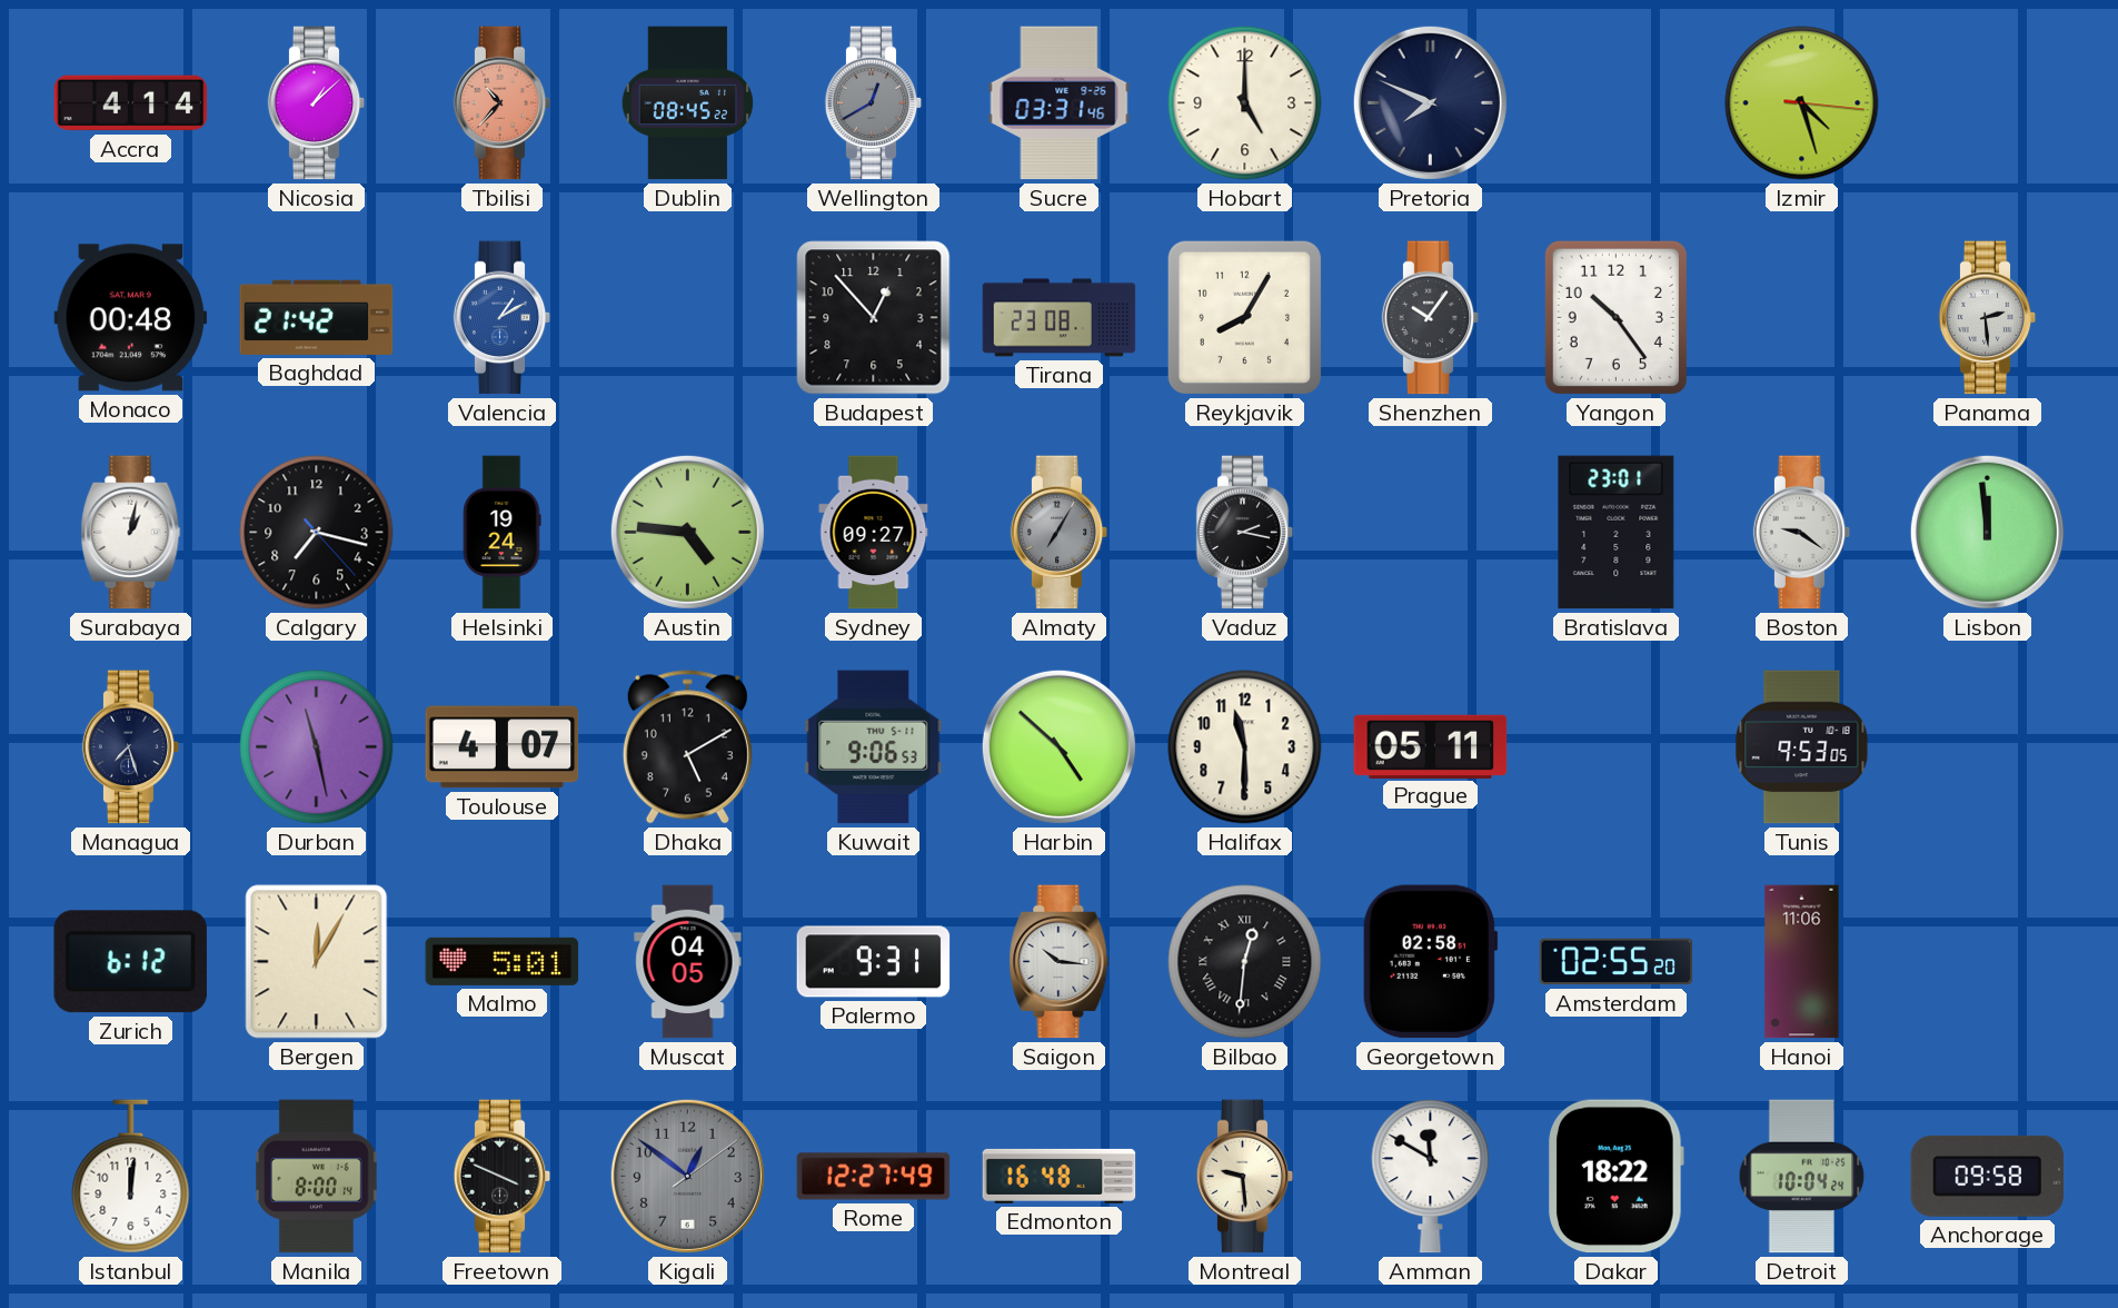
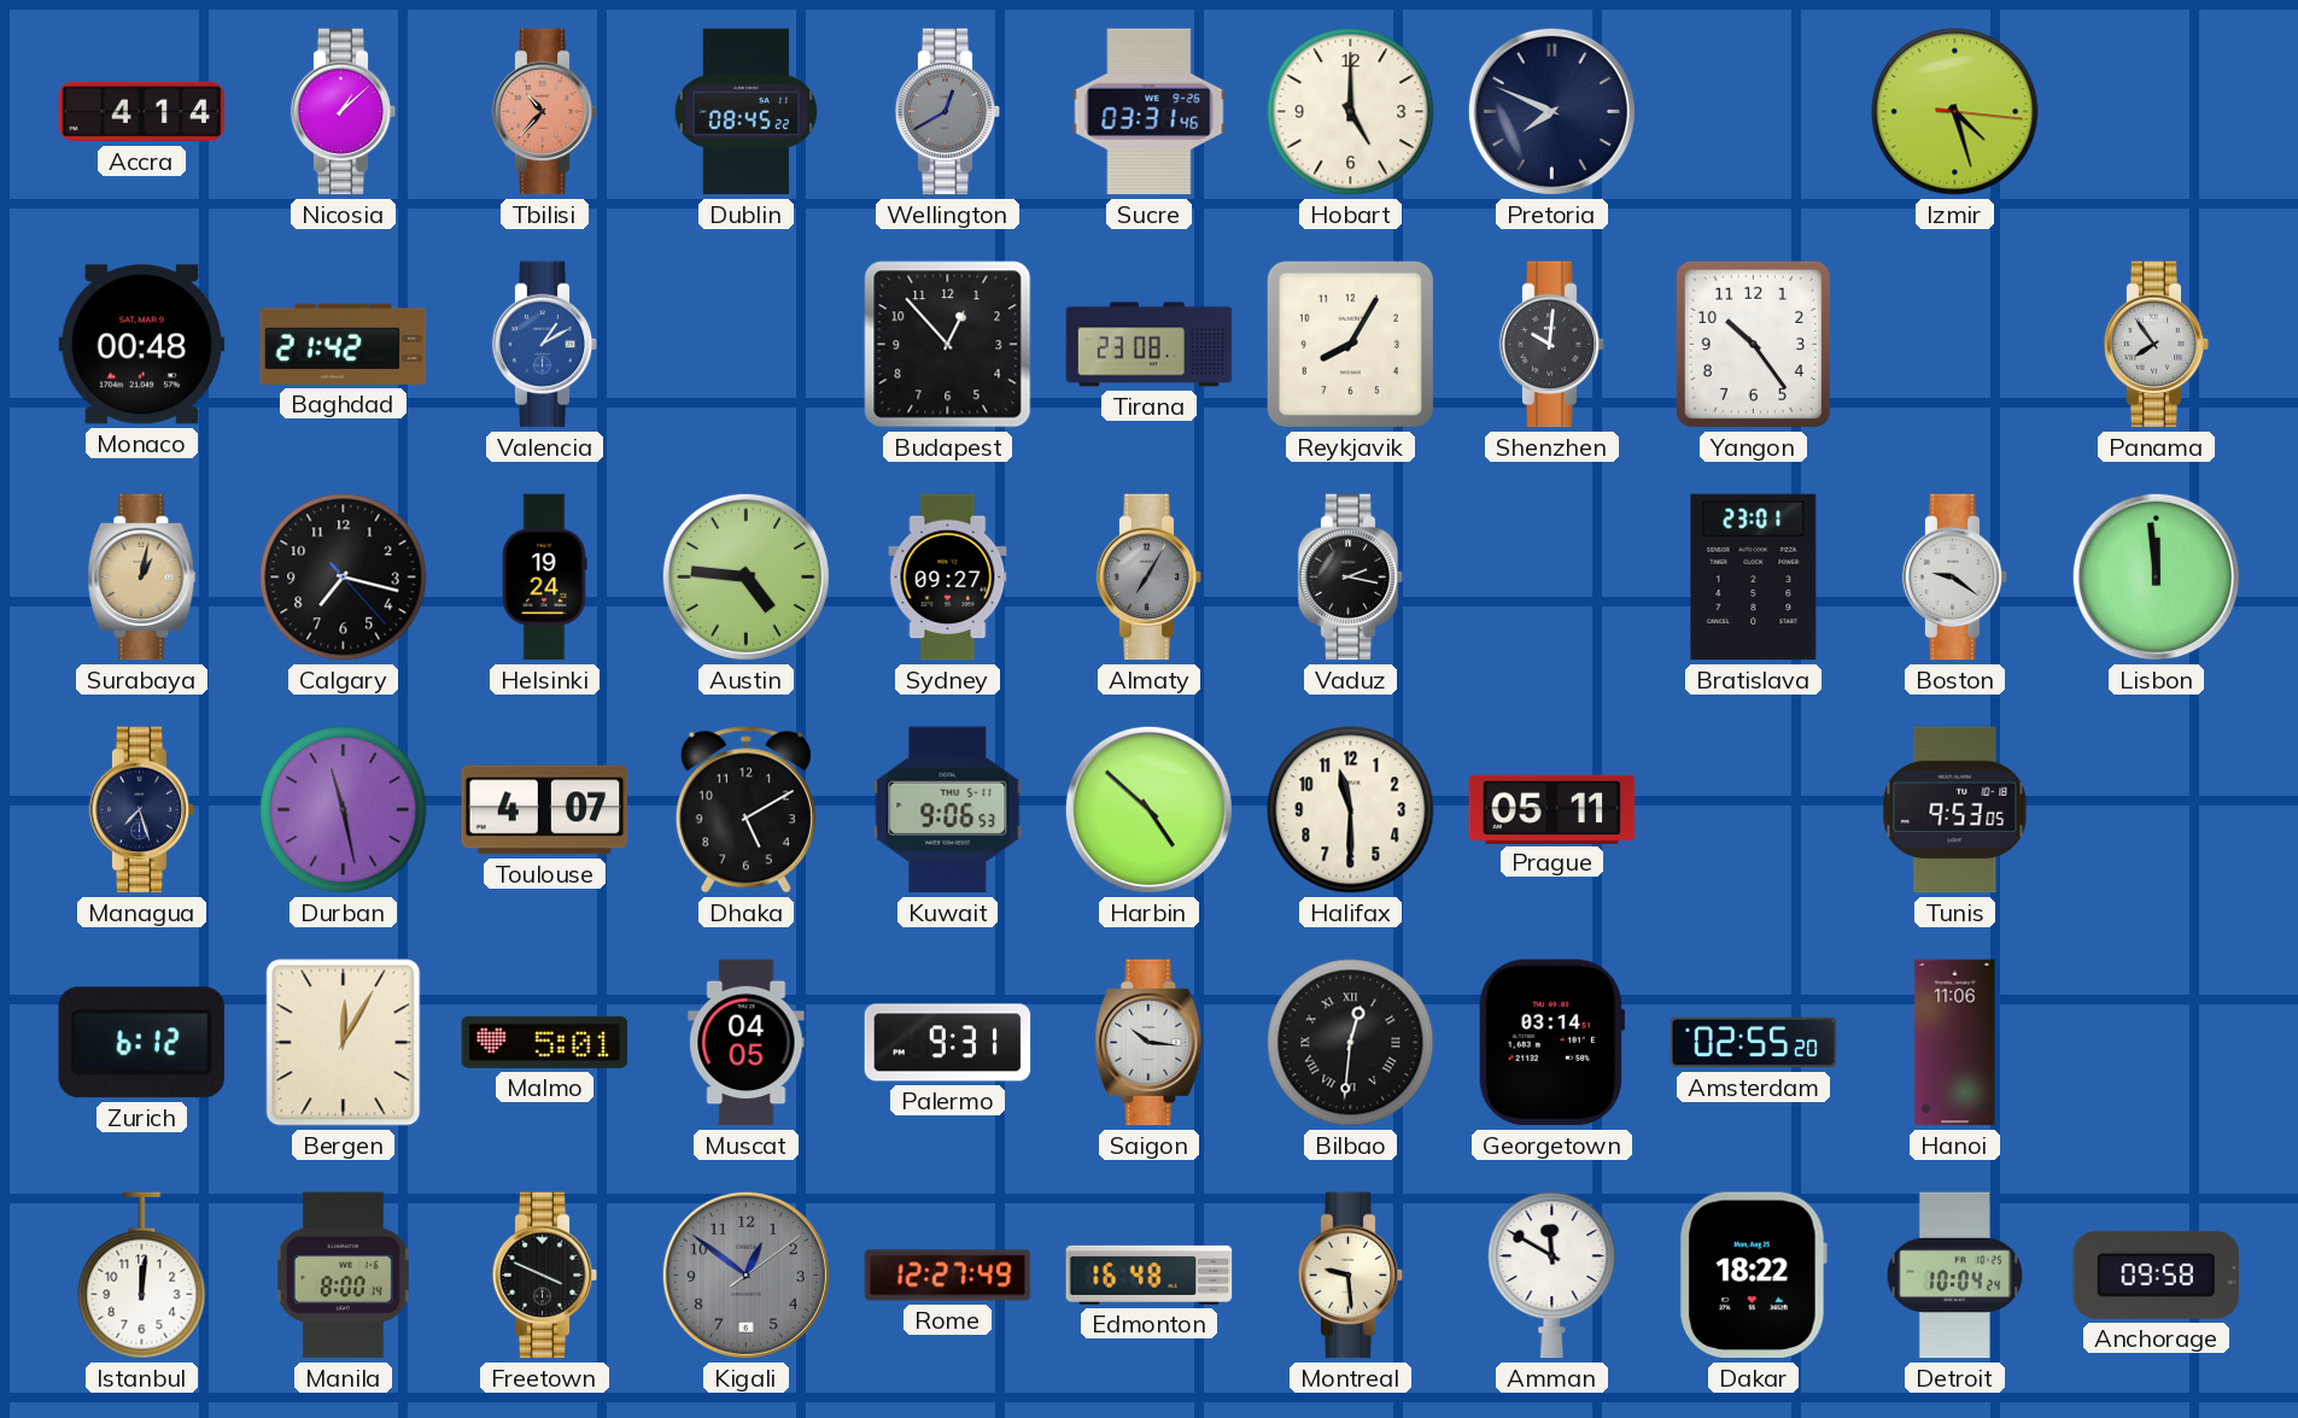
Shenzhen: 10:06 -> 10:01
Panama: 2:29 -> 7:54
Surabaya dial: white -> champagne
Georgetown: 02:58 -> 03:14
